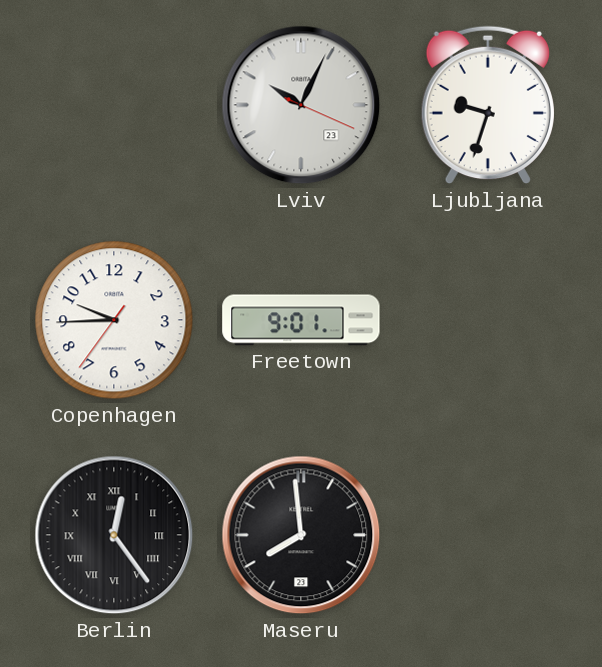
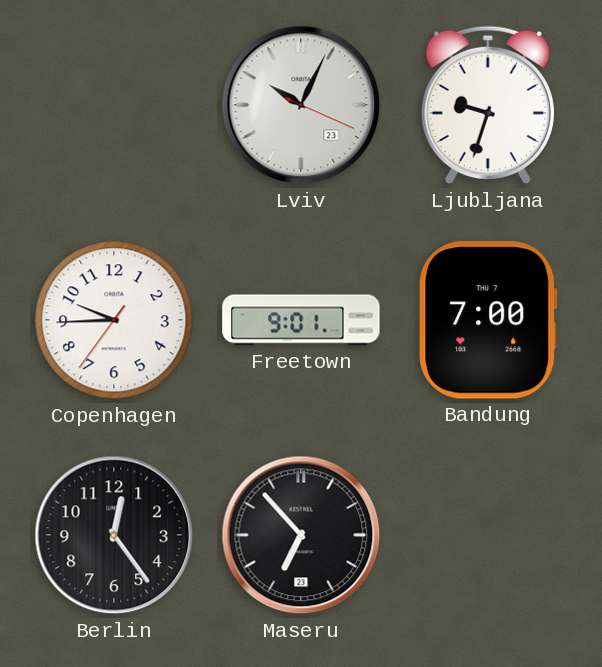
Bandung: none -> 7:00
Berlin numerals: Roman -> Arabic
Maseru: 7:59 -> 6:53
